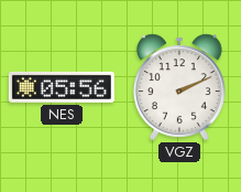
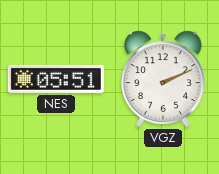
NES: 05:56 -> 05:51
